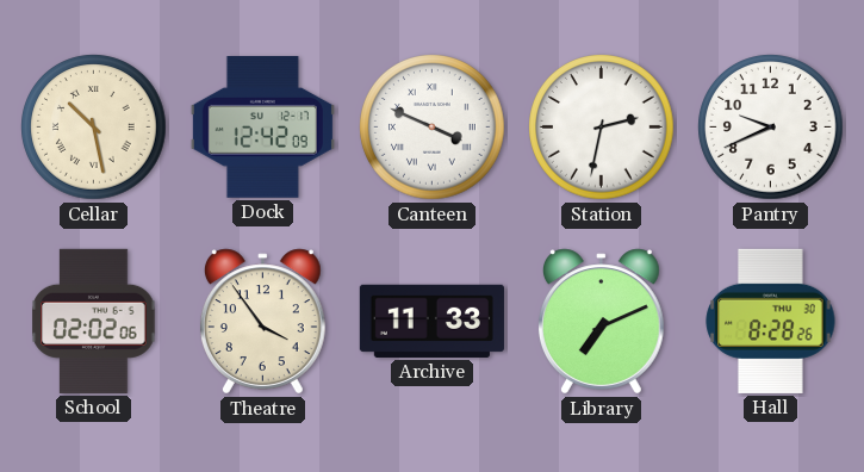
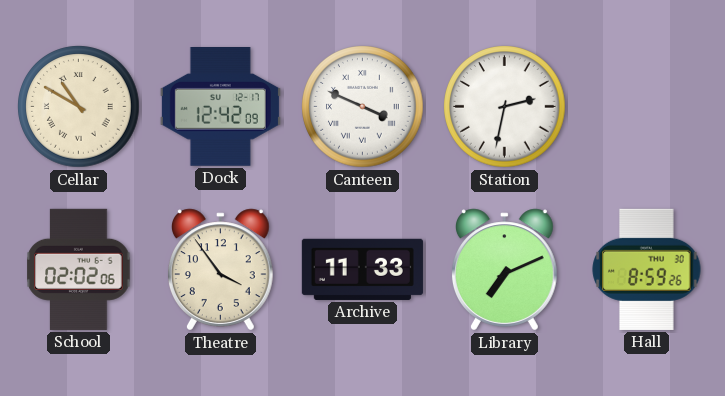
Cellar: 10:28 -> 10:50
Pantry: 9:41 -> none
Hall: 8:28 -> 8:59
